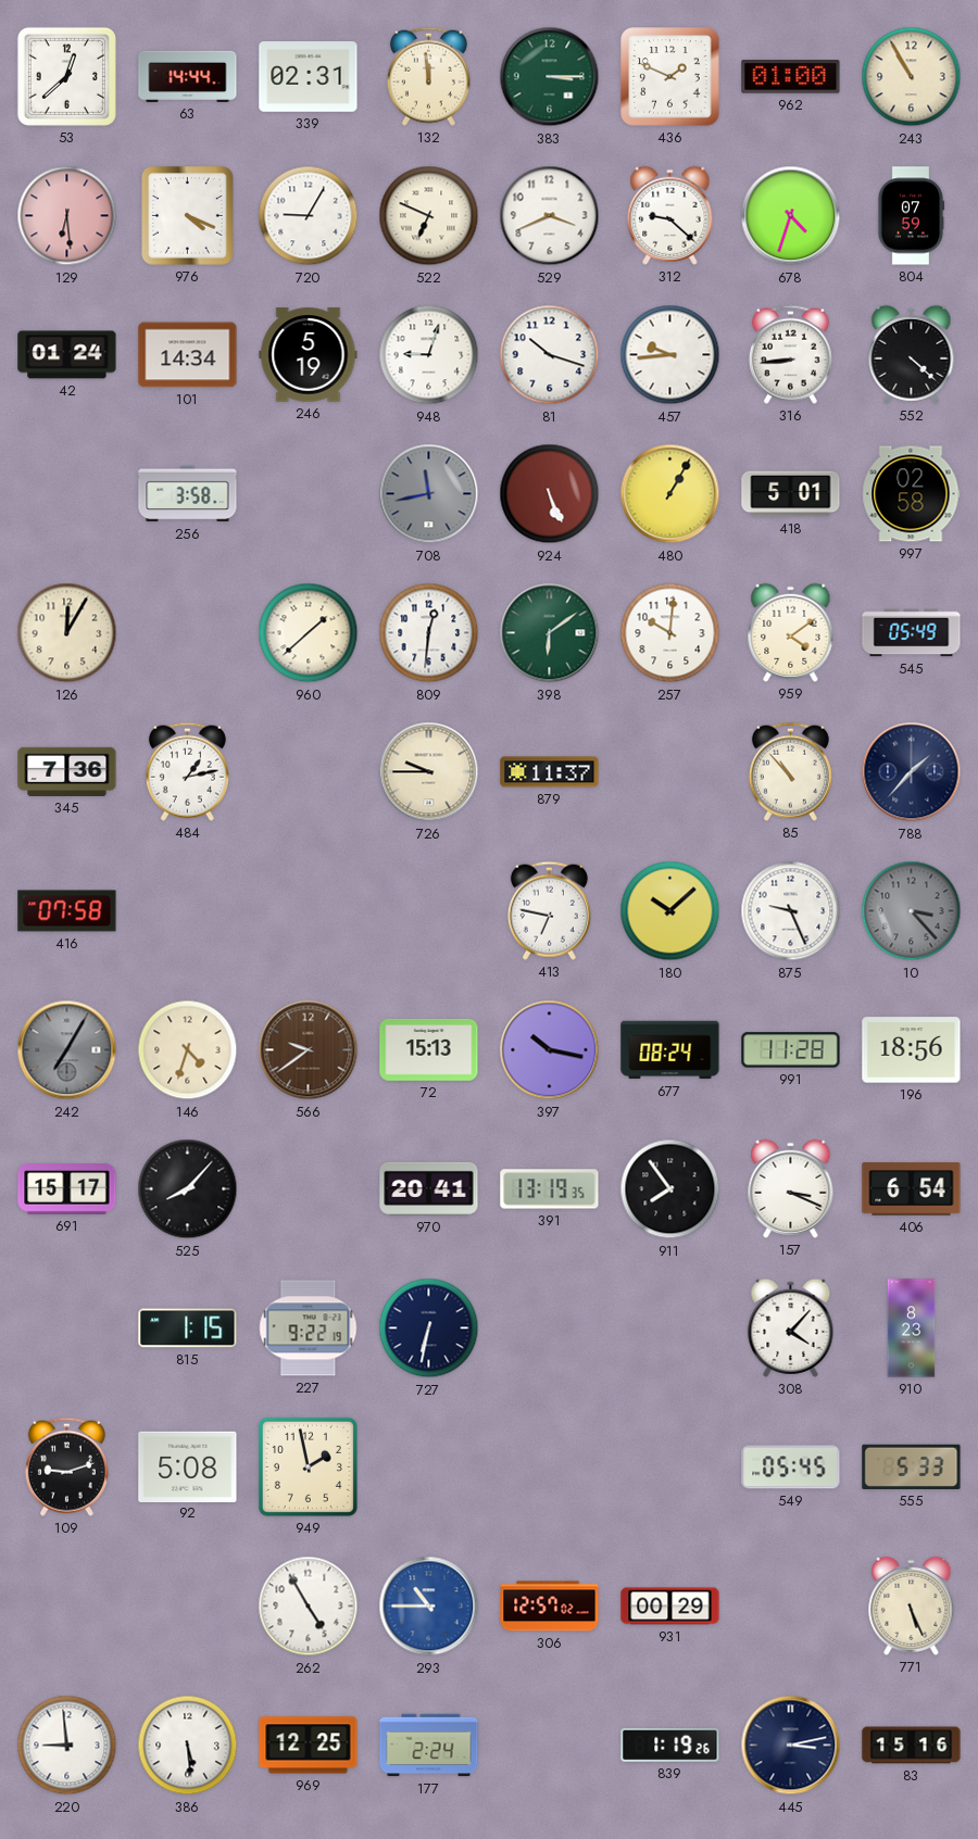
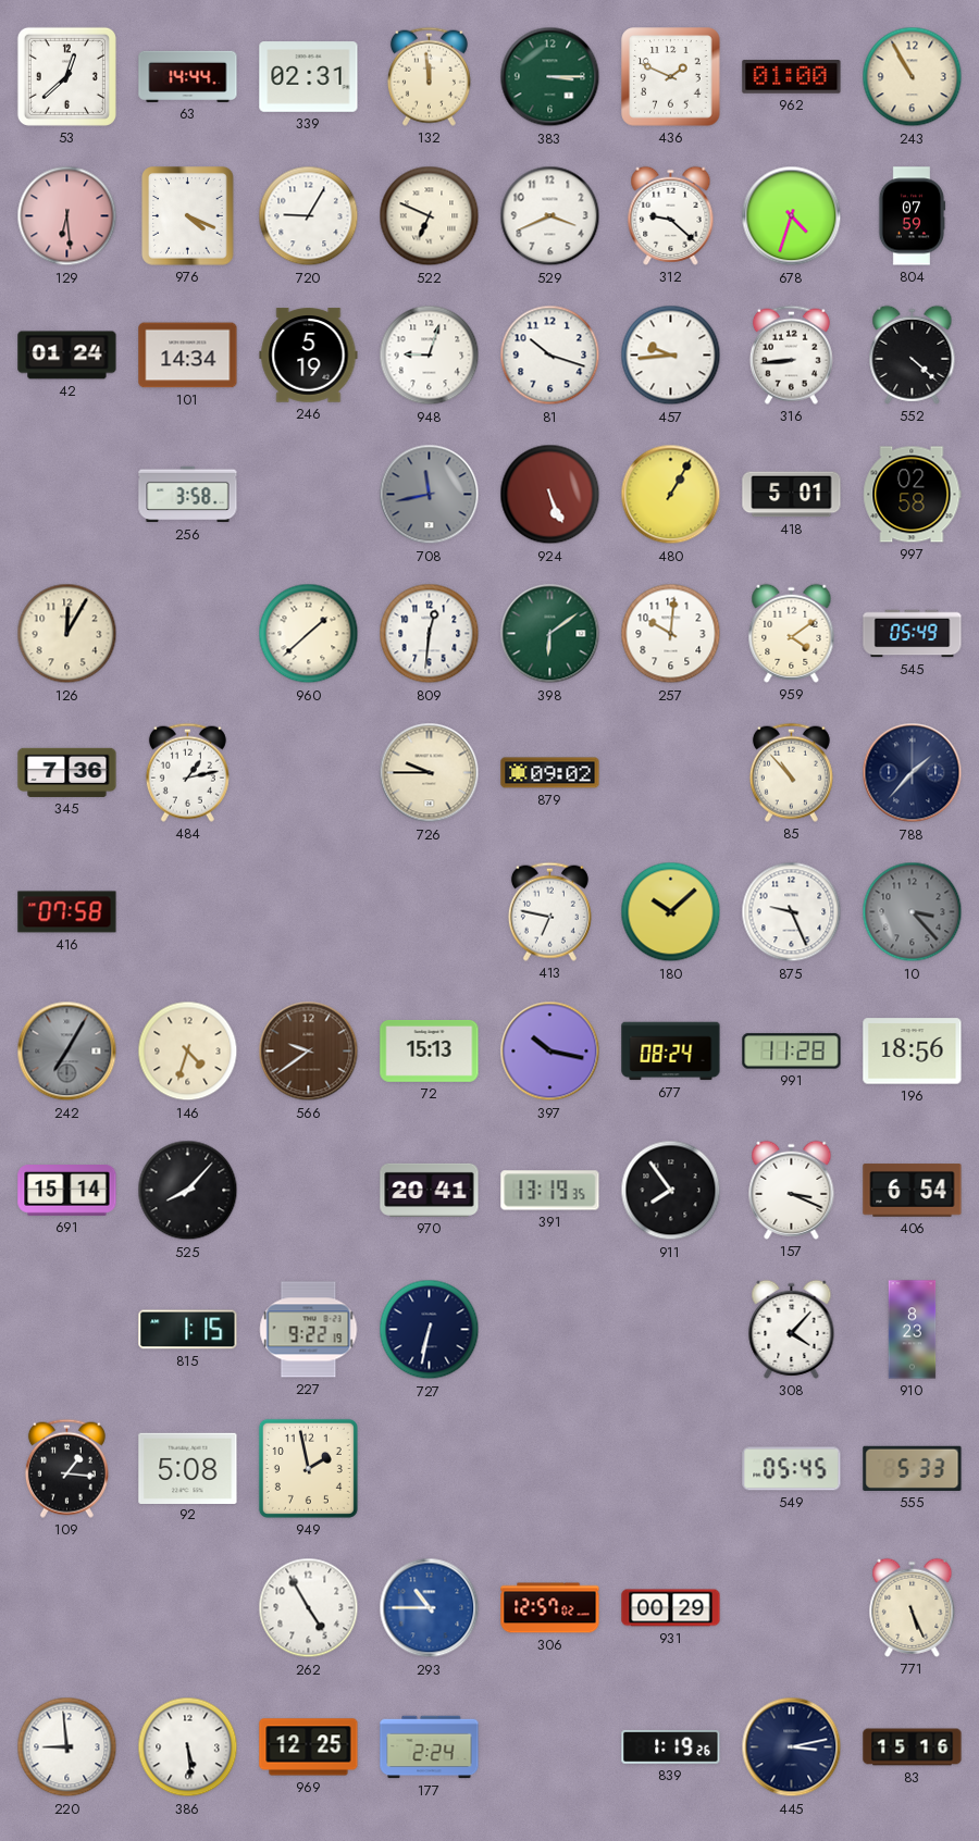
879: 11:37 -> 09:02
691: 15:17 -> 15:14
109: 9:12 -> 1:16
